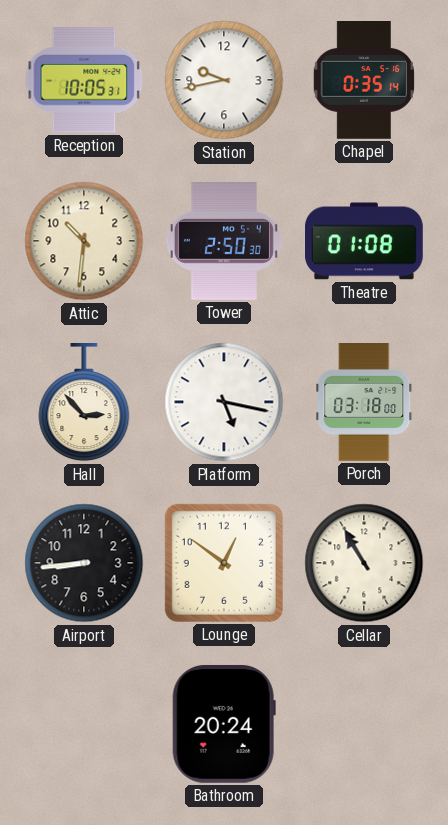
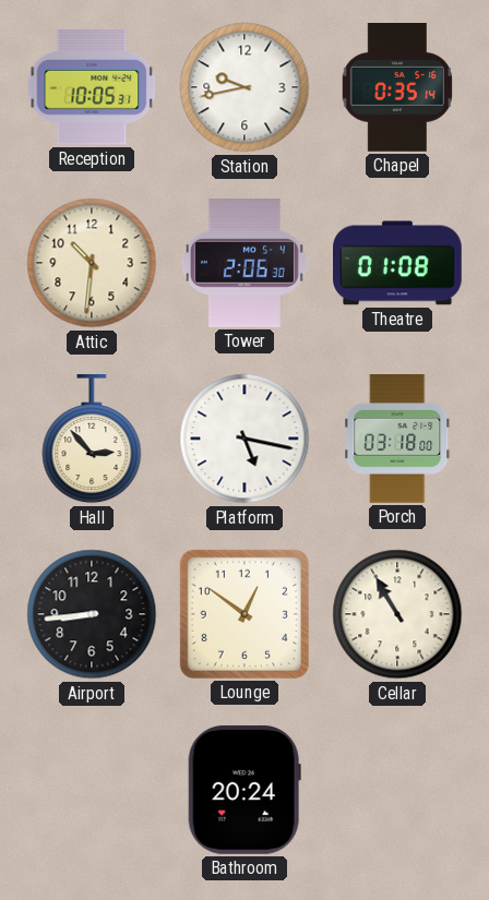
Tower: 2:50 -> 2:06
